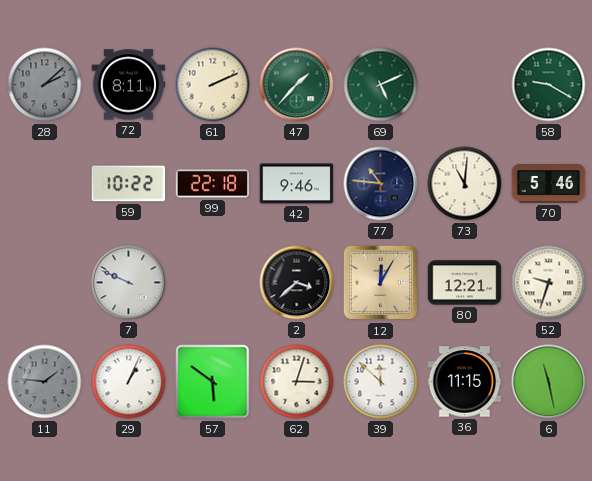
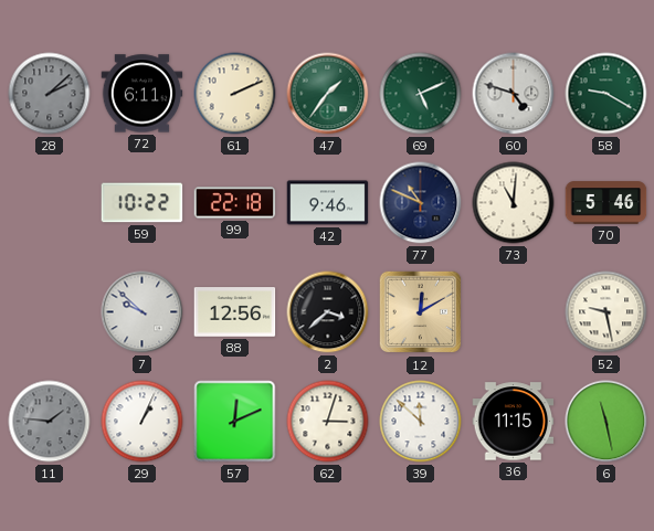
72: 8:11 -> 6:11
47: 1:37 -> 1:36
60: none -> 4:48
77: 10:46 -> 10:49
7: 9:49 -> 9:52
88: none -> 12:56
12: 12:05 -> 12:10
80: 12:21 -> none
52: 9:33 -> 9:28
57: 5:51 -> 12:11
